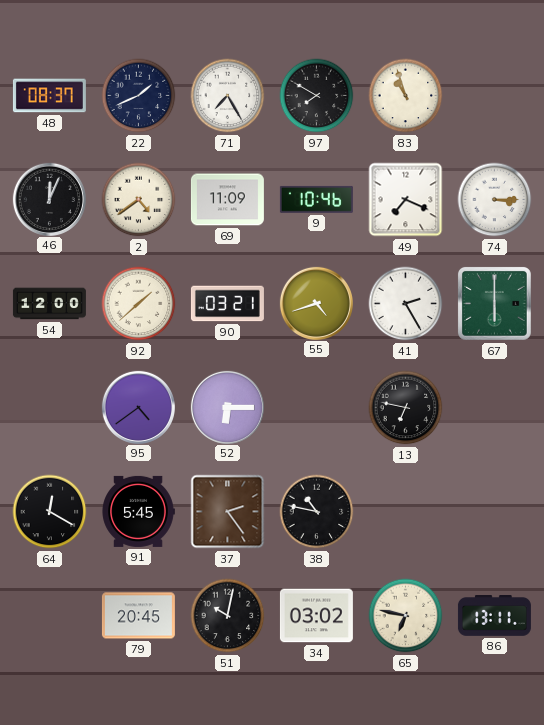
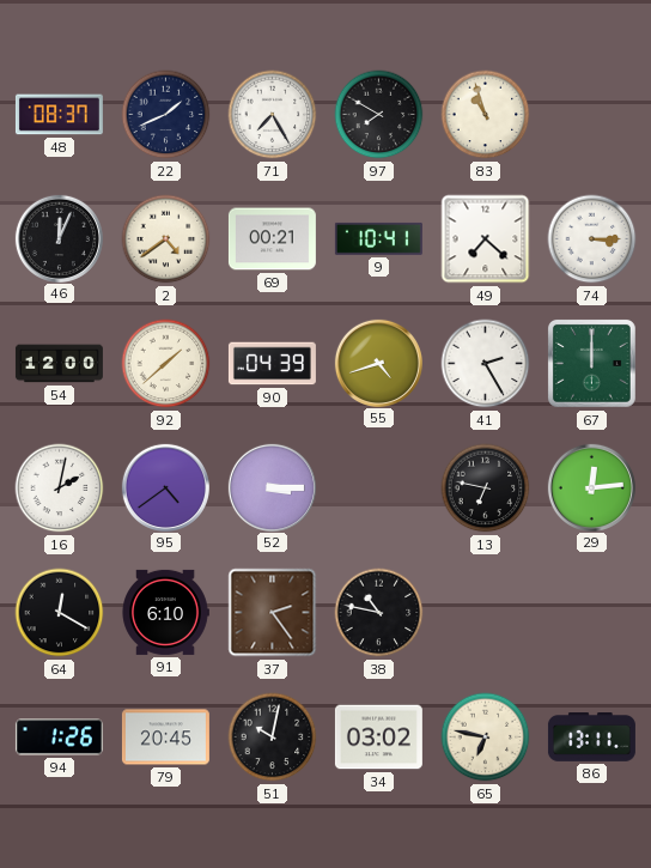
69: 11:09 -> 00:21
9: 10:46 -> 10:41
49: 7:19 -> 7:22
90: 03:21 -> 04:39
67: 6:00 -> 12:00
16: none -> 2:02
52: 6:15 -> 3:15
29: none -> 12:14
91: 5:45 -> 6:10
94: none -> 1:26
